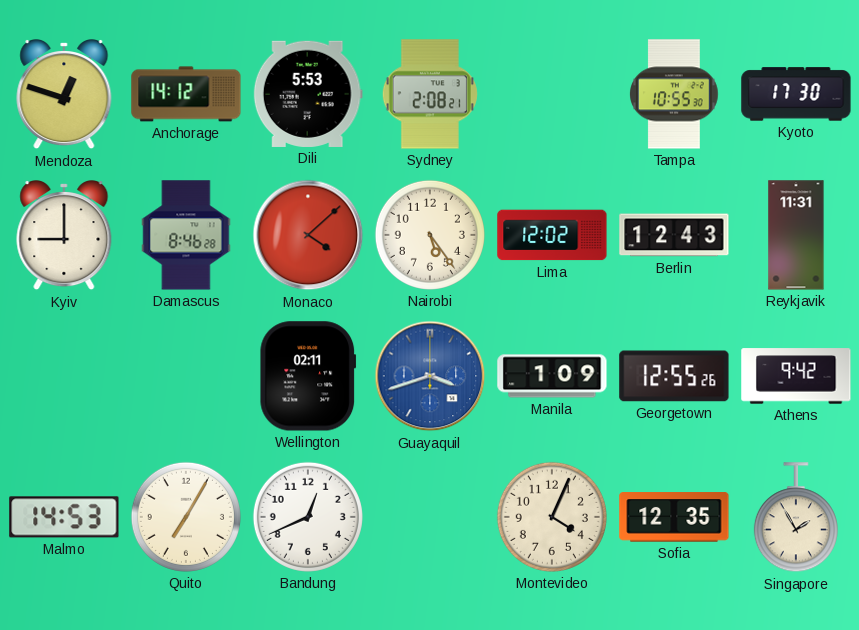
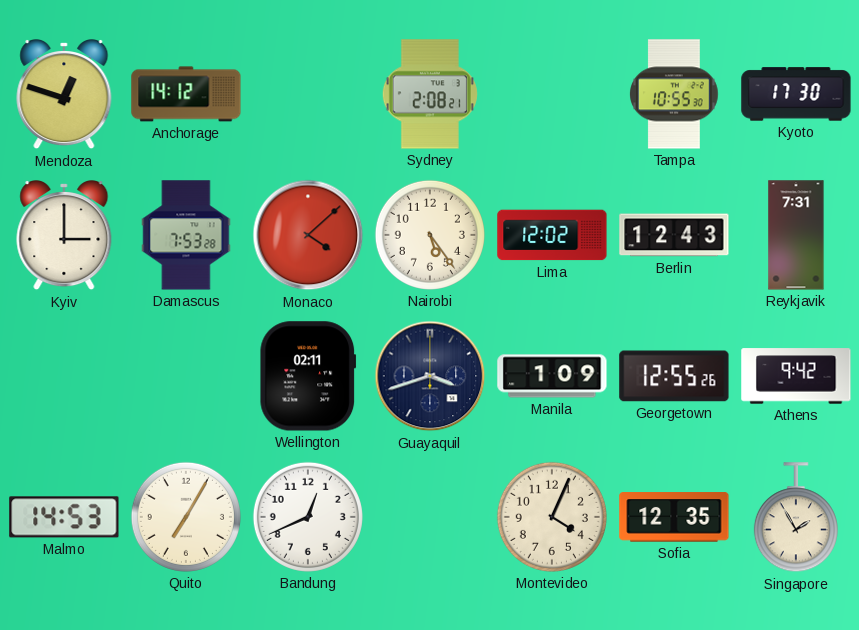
Dili: 5:53 -> none
Kyiv: 9:00 -> 3:00
Damascus: 8:46 -> 7:53
Reykjavik: 11:31 -> 7:31
Guayaquil dial: blue -> navy
